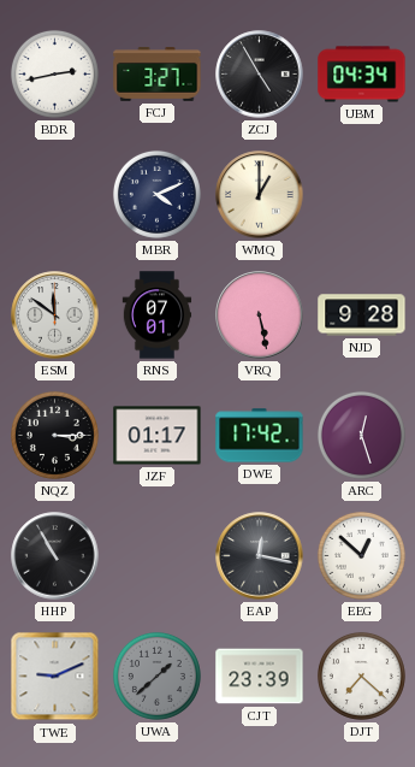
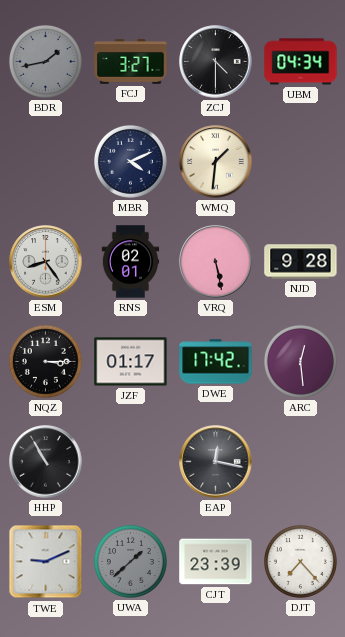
BDR: 2:43 -> 1:43
BDR dial: white -> grey
ZCJ: 4:55 -> 4:30
WMQ: 1:00 -> 1:31
ESM: 11:51 -> 8:24
RNS: 07:01 -> 02:01
ARC: 12:27 -> 12:29
EEG: 12:52 -> none
DJT: 7:22 -> 7:23
